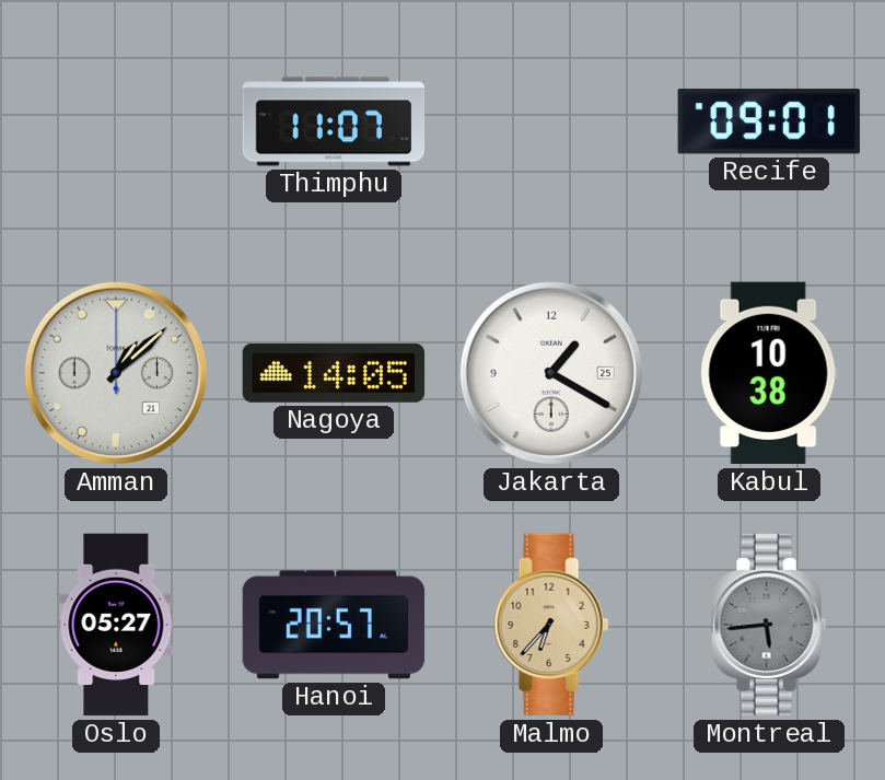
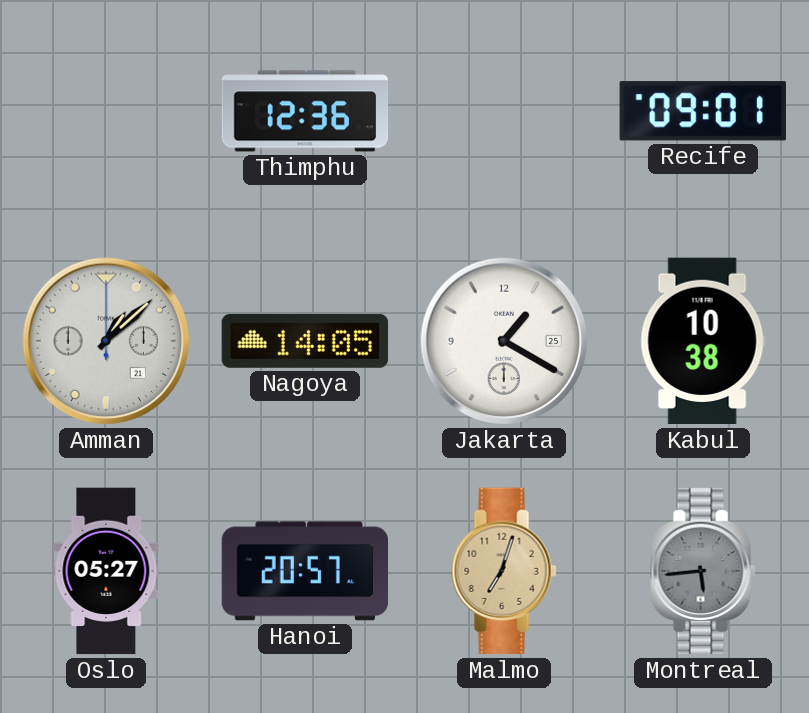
Thimphu: 11:07 -> 12:36
Malmo: 6:37 -> 7:03
